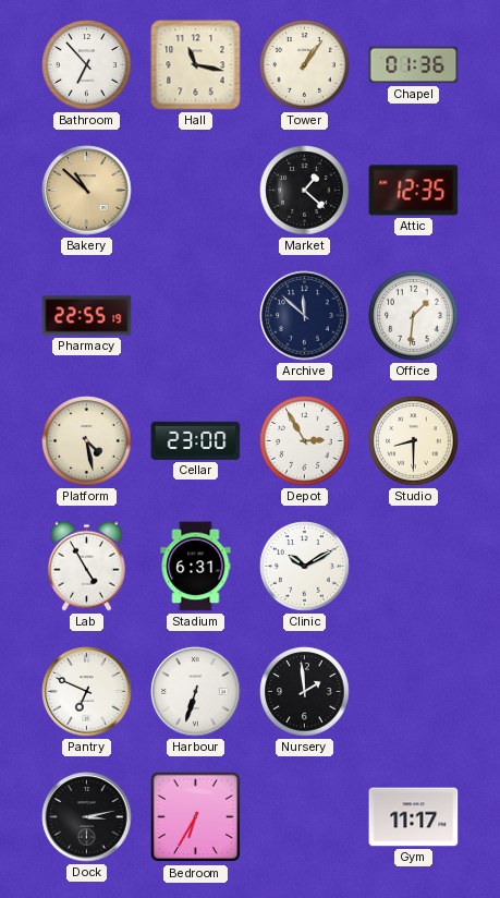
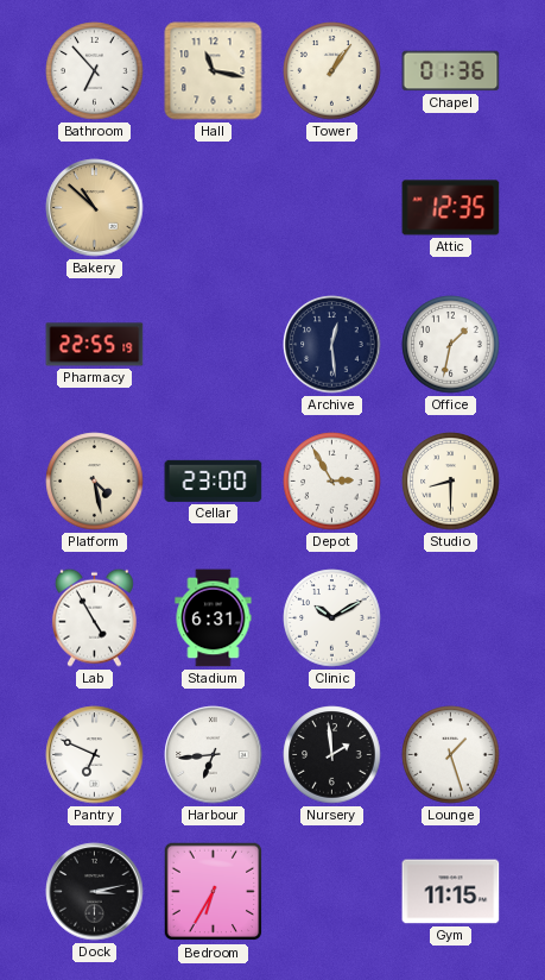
Market: 1:22 -> none
Archive: 11:52 -> 12:29
Office: 1:31 -> 1:32
Harbour: 6:33 -> 6:44
Lounge: none -> 1:27
Gym: 11:17 -> 11:15
